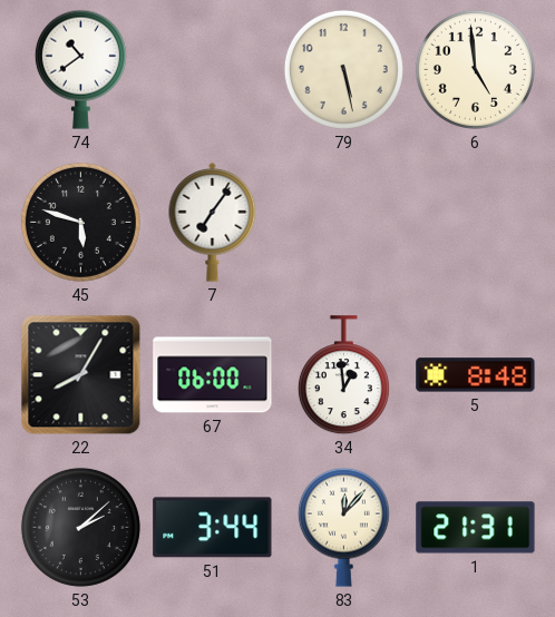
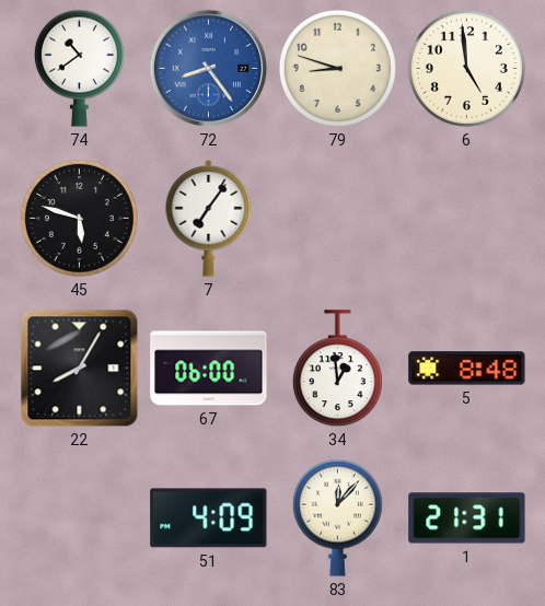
72: none -> 8:24
79: 5:28 -> 8:48
53: 2:08 -> none
51: 3:44 -> 4:09
